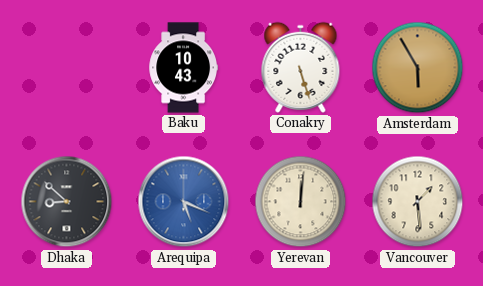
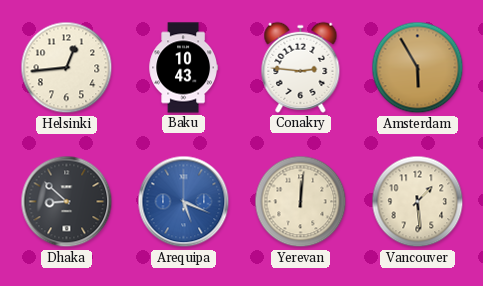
Helsinki: none -> 12:44
Conakry: 5:27 -> 2:46
